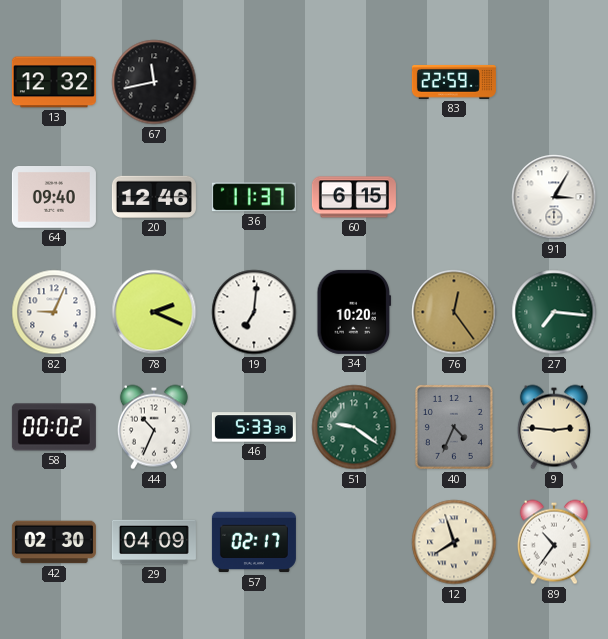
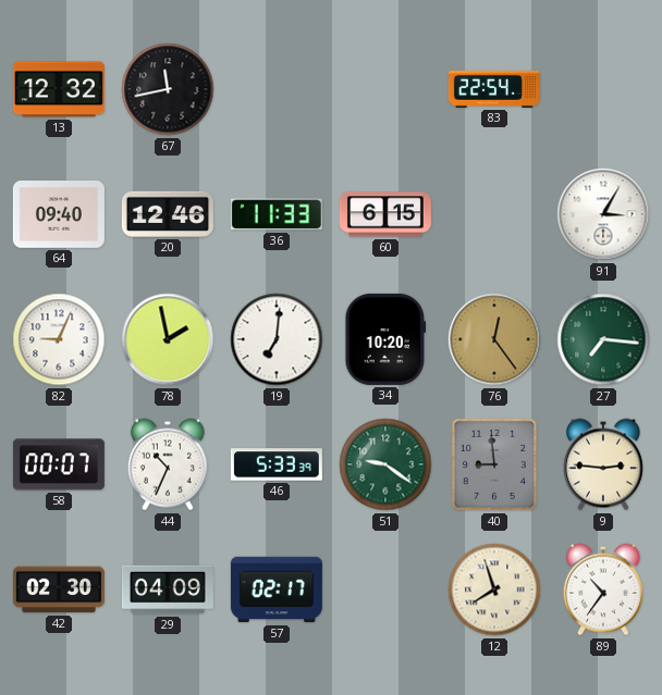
83: 22:59 -> 22:54
36: 11:37 -> 11:33
78: 2:19 -> 1:58
58: 00:02 -> 00:07
40: 4:34 -> 8:59
